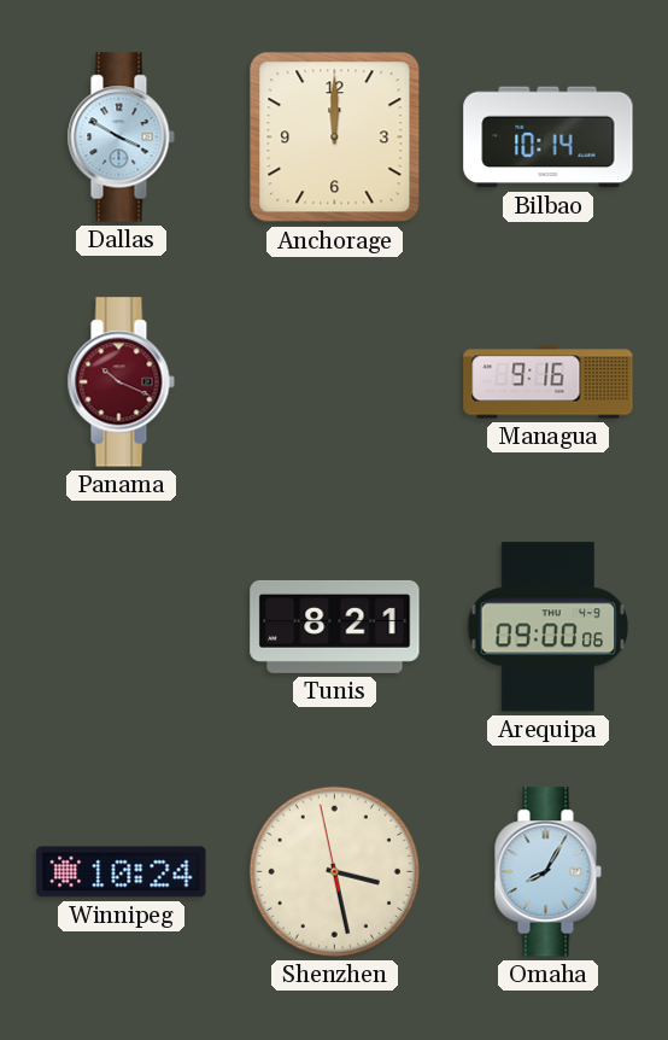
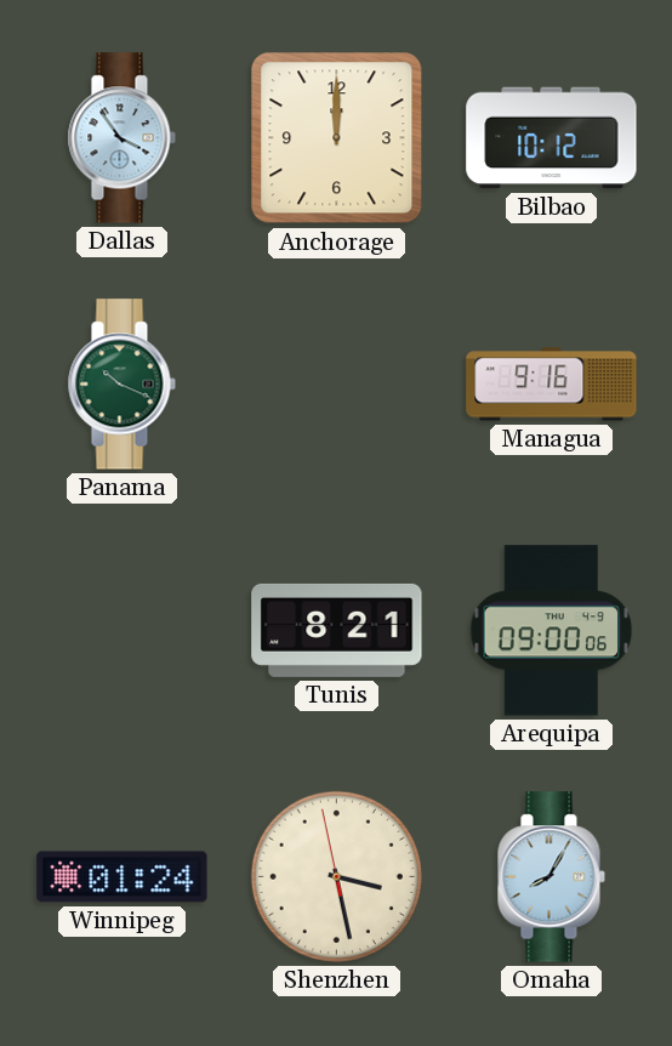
Dallas: 3:50 -> 3:54
Bilbao: 10:14 -> 10:12
Panama dial: burgundy -> green
Winnipeg: 10:24 -> 01:24
